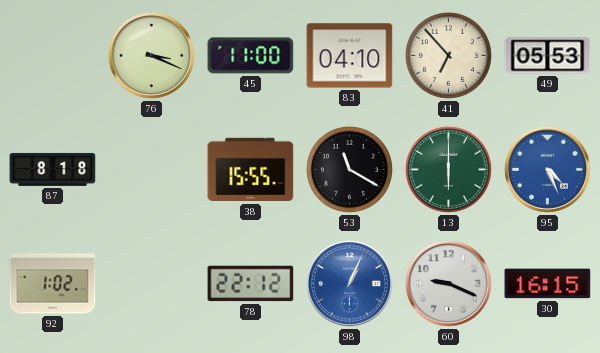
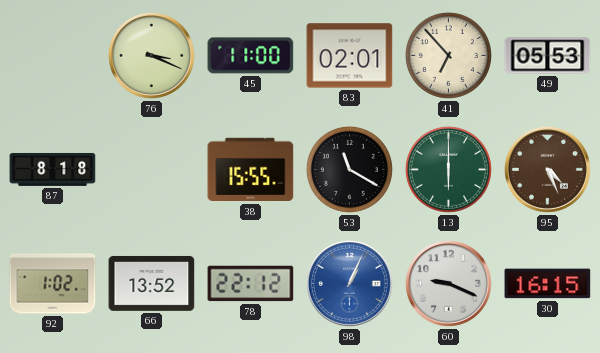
83: 04:10 -> 02:01
95 dial: blue -> brown
66: none -> 13:52
